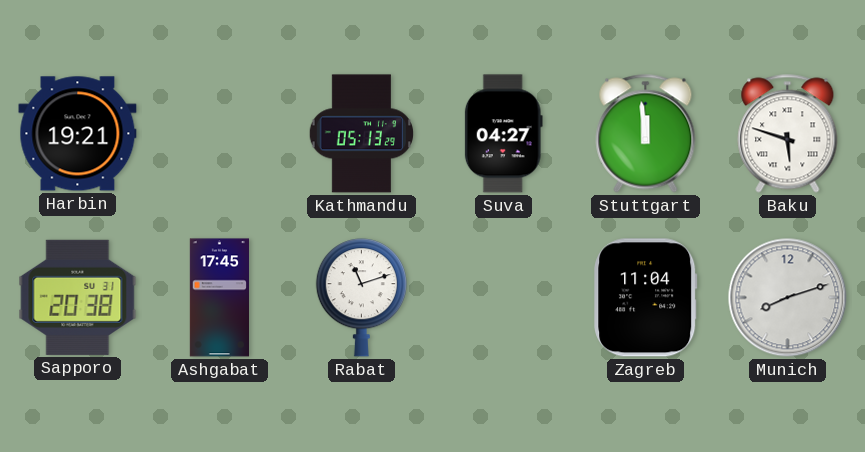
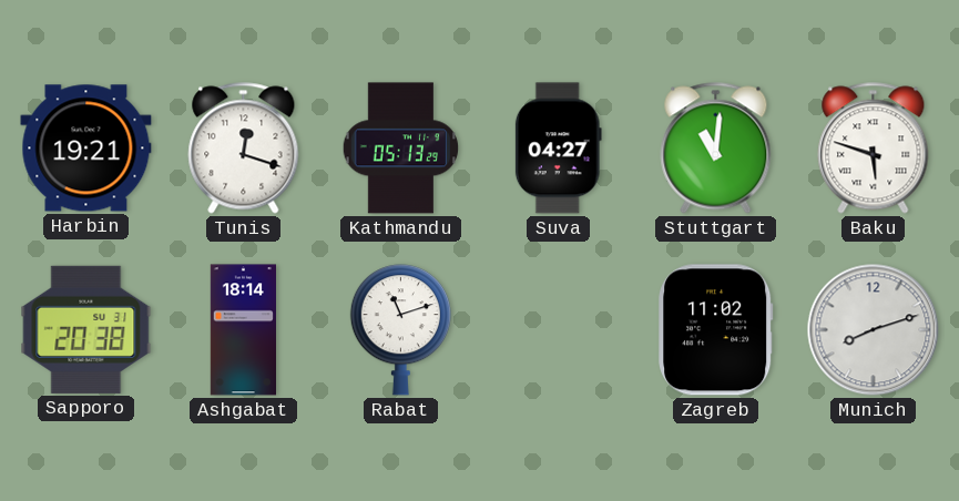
Tunis: none -> 12:18
Stuttgart: 11:59 -> 11:01
Ashgabat: 17:45 -> 18:14
Zagreb: 11:04 -> 11:02
